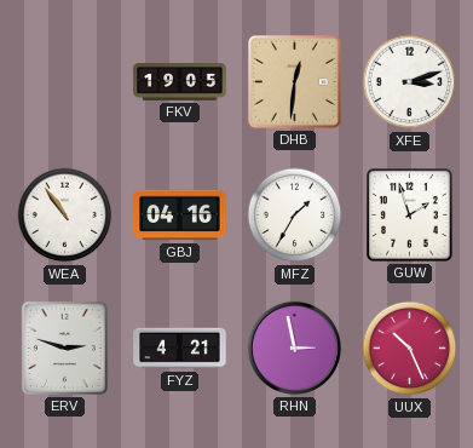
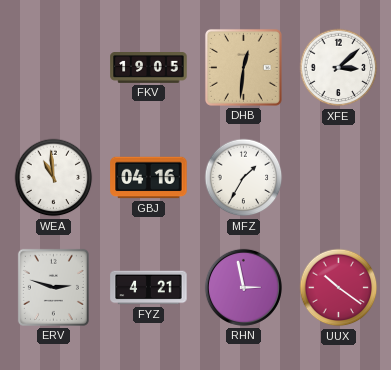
XFE: 3:12 -> 3:08
WEA: 10:54 -> 10:59
GUW: 1:57 -> none
UUX: 10:26 -> 10:21
